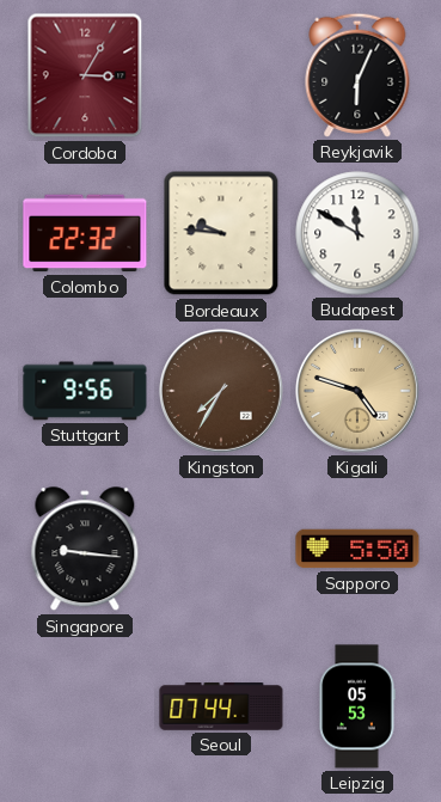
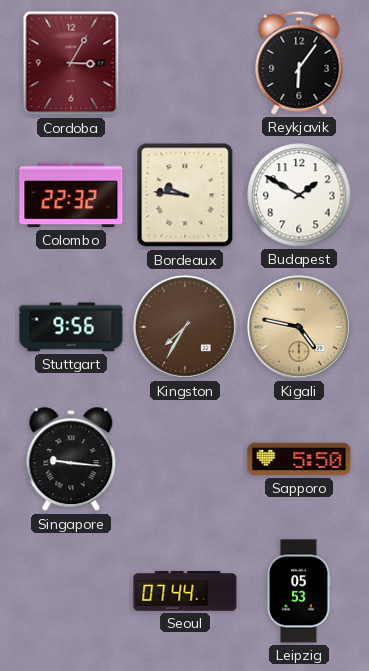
Reykjavik: 6:04 -> 6:06
Budapest: 11:50 -> 1:50
Kigali: 4:48 -> 4:47
